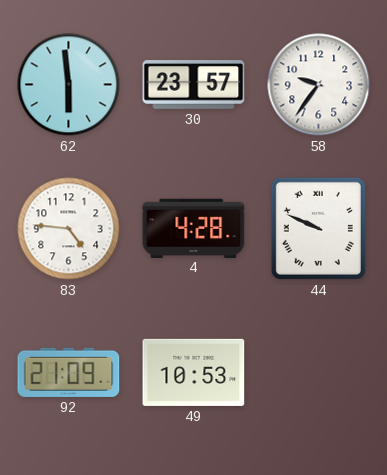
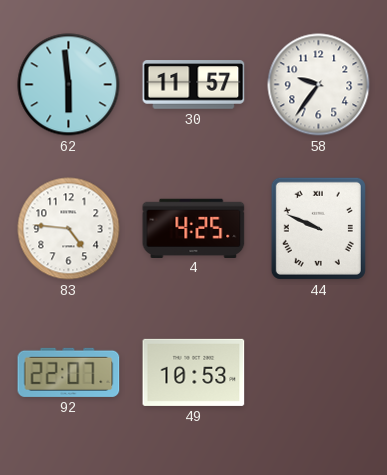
30: 23:57 -> 11:57
4: 4:28 -> 4:25
92: 21:09 -> 22:07
